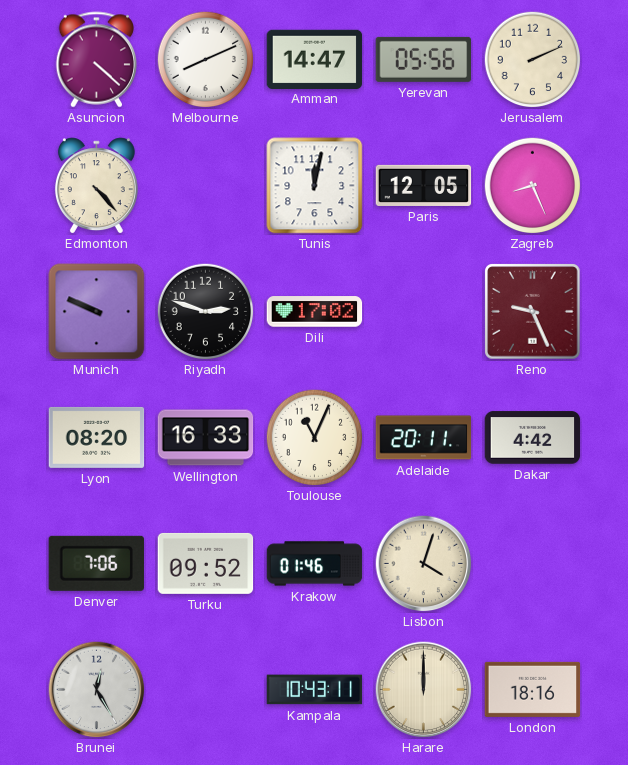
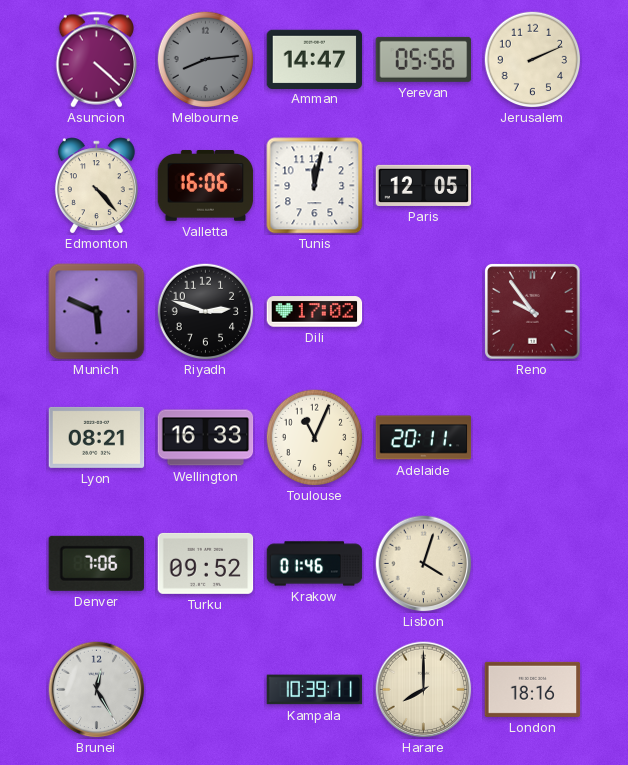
Melbourne: 8:11 -> 8:14
Melbourne dial: white -> grey
Valletta: none -> 16:06
Zagreb: 8:26 -> none
Munich: 9:49 -> 5:49
Reno: 9:26 -> 9:54
Lyon: 08:20 -> 08:21
Dakar: 4:42 -> none
Kampala: 10:43 -> 10:39
Harare: 12:00 -> 8:00
